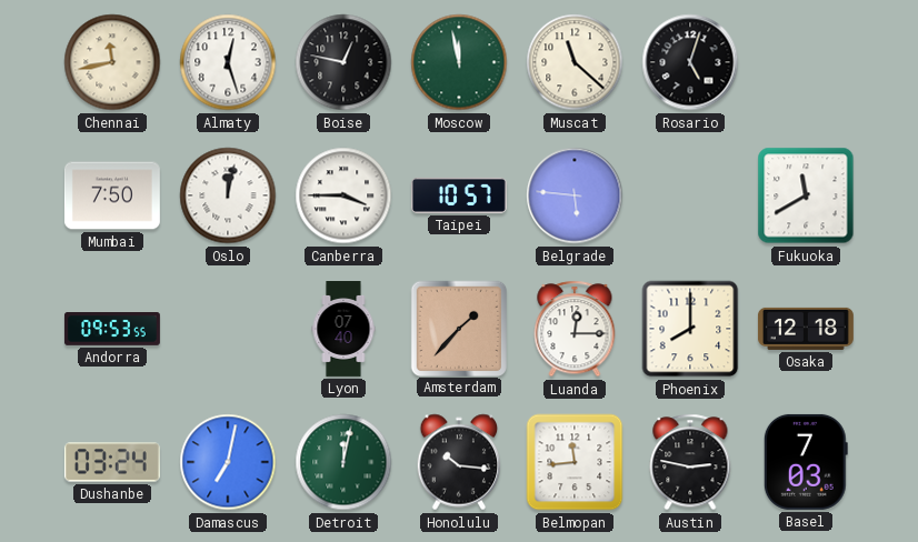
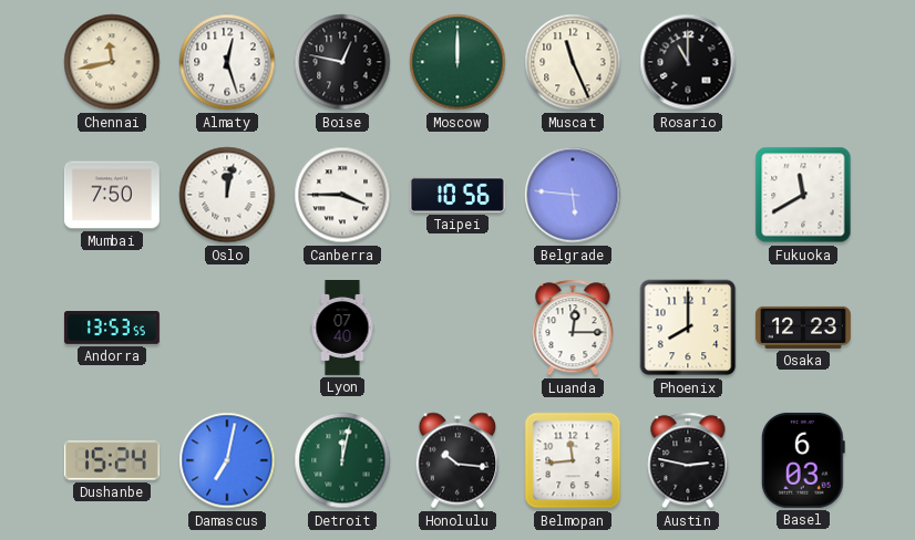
Moscow: 11:58 -> 12:00
Muscat: 11:22 -> 11:26
Rosario: 5:03 -> 11:00
Taipei: 10:57 -> 10:56
Andorra: 09:53 -> 13:53
Amsterdam: 1:37 -> none
Osaka: 12:18 -> 12:23
Dushanbe: 03:24 -> 15:24
Basel: 7:03 -> 6:03
